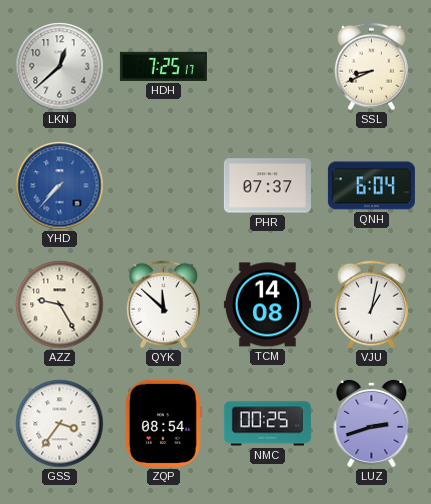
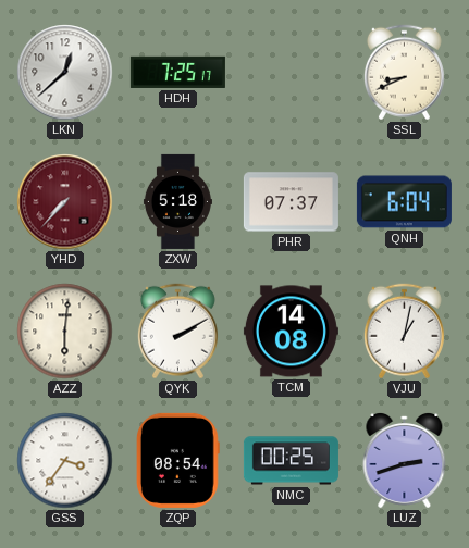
YHD dial: blue -> burgundy
ZXW: none -> 5:18
AZZ: 9:25 -> 6:01
QYK: 11:52 -> 2:10
